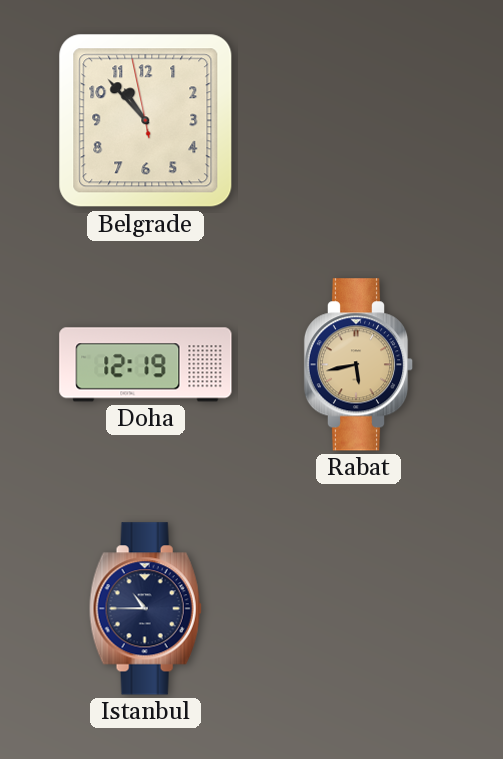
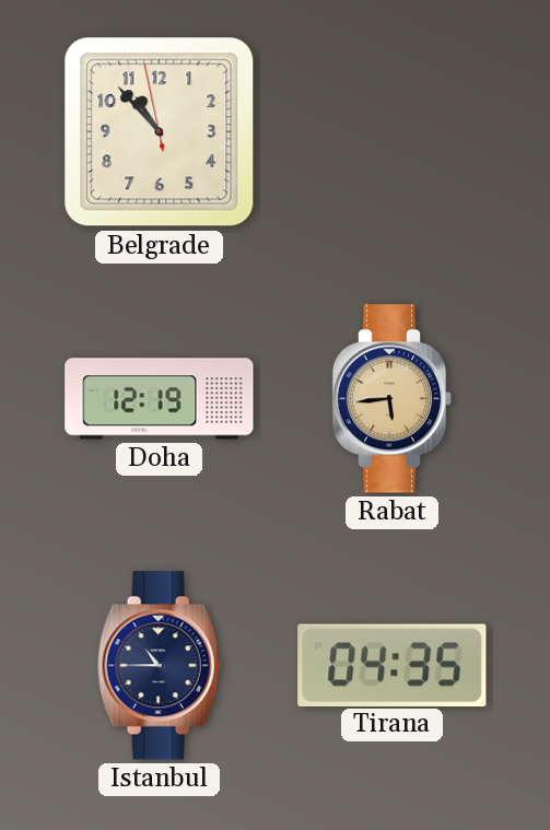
Rabat: 5:43 -> 5:44
Tirana: none -> 04:35
